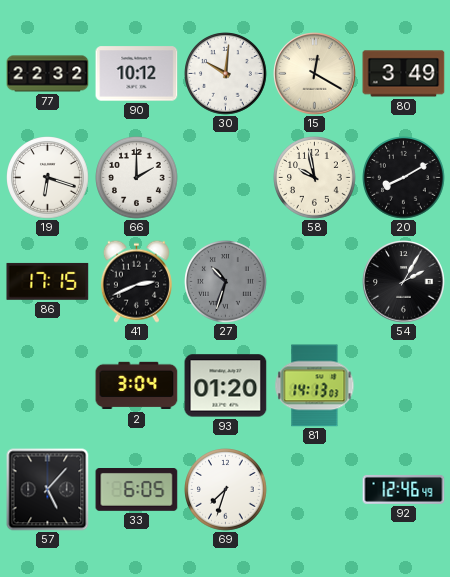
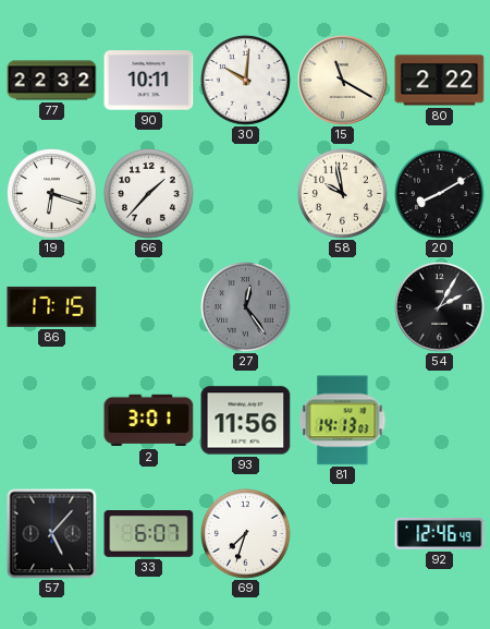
90: 10:12 -> 10:11
15: 12:20 -> 11:20
80: 3:49 -> 2:22
66: 2:00 -> 1:37
41: 2:41 -> none
27: 10:33 -> 12:24
2: 3:04 -> 3:01
93: 01:20 -> 11:56
33: 6:05 -> 6:07
